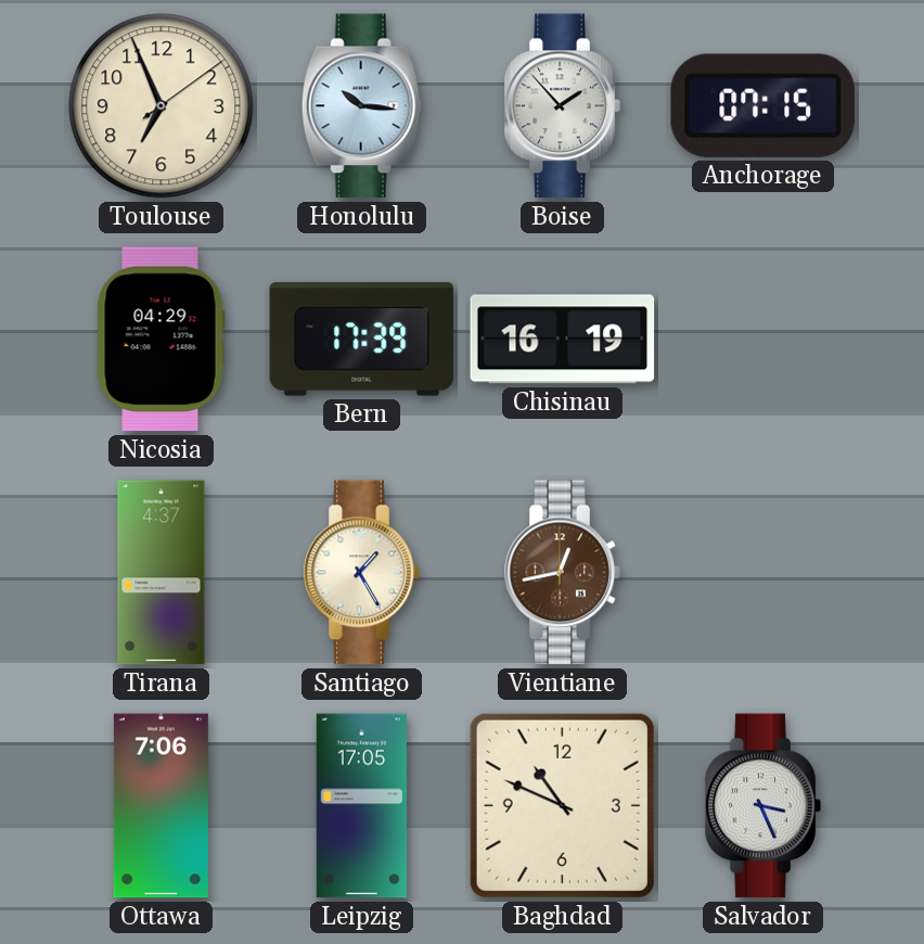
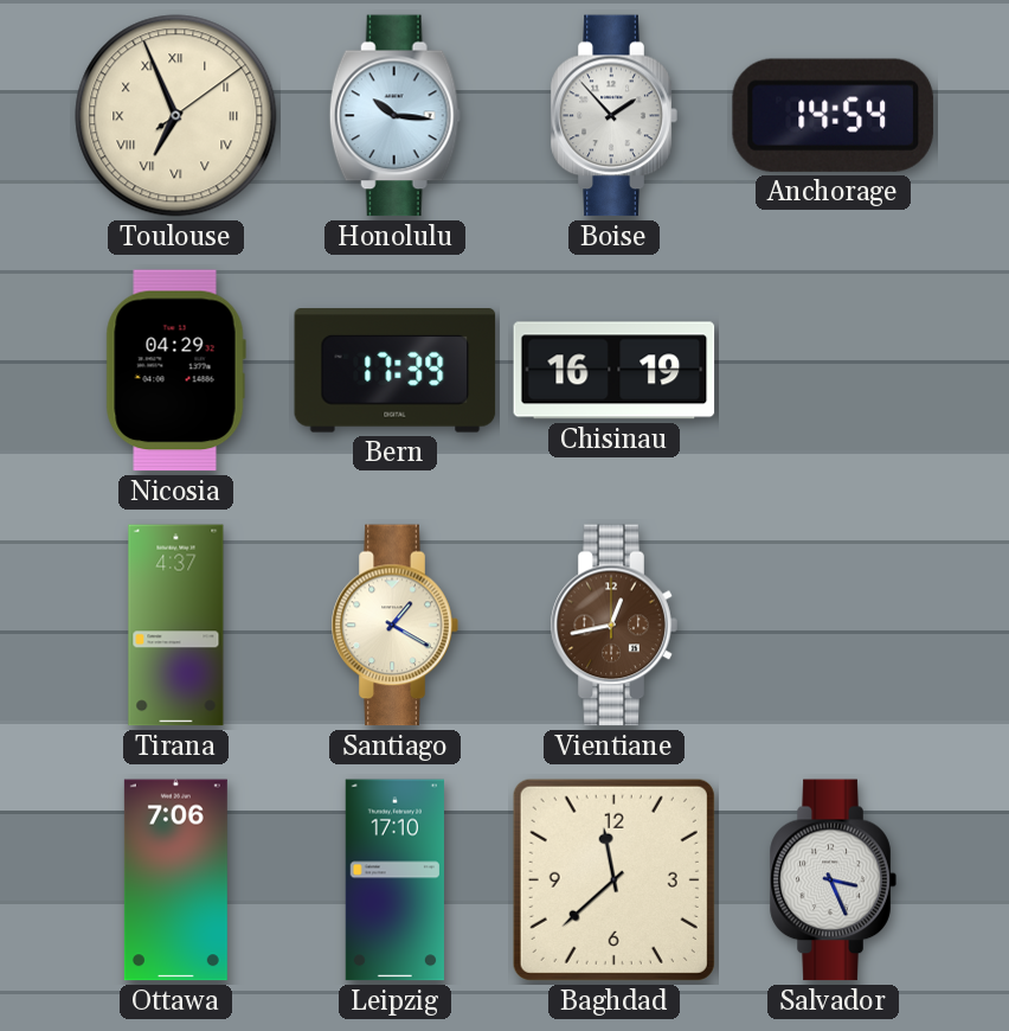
Toulouse numerals: Arabic -> Roman
Anchorage: 07:15 -> 14:54
Santiago: 1:25 -> 1:20
Leipzig: 17:05 -> 17:10
Baghdad: 10:49 -> 11:38
